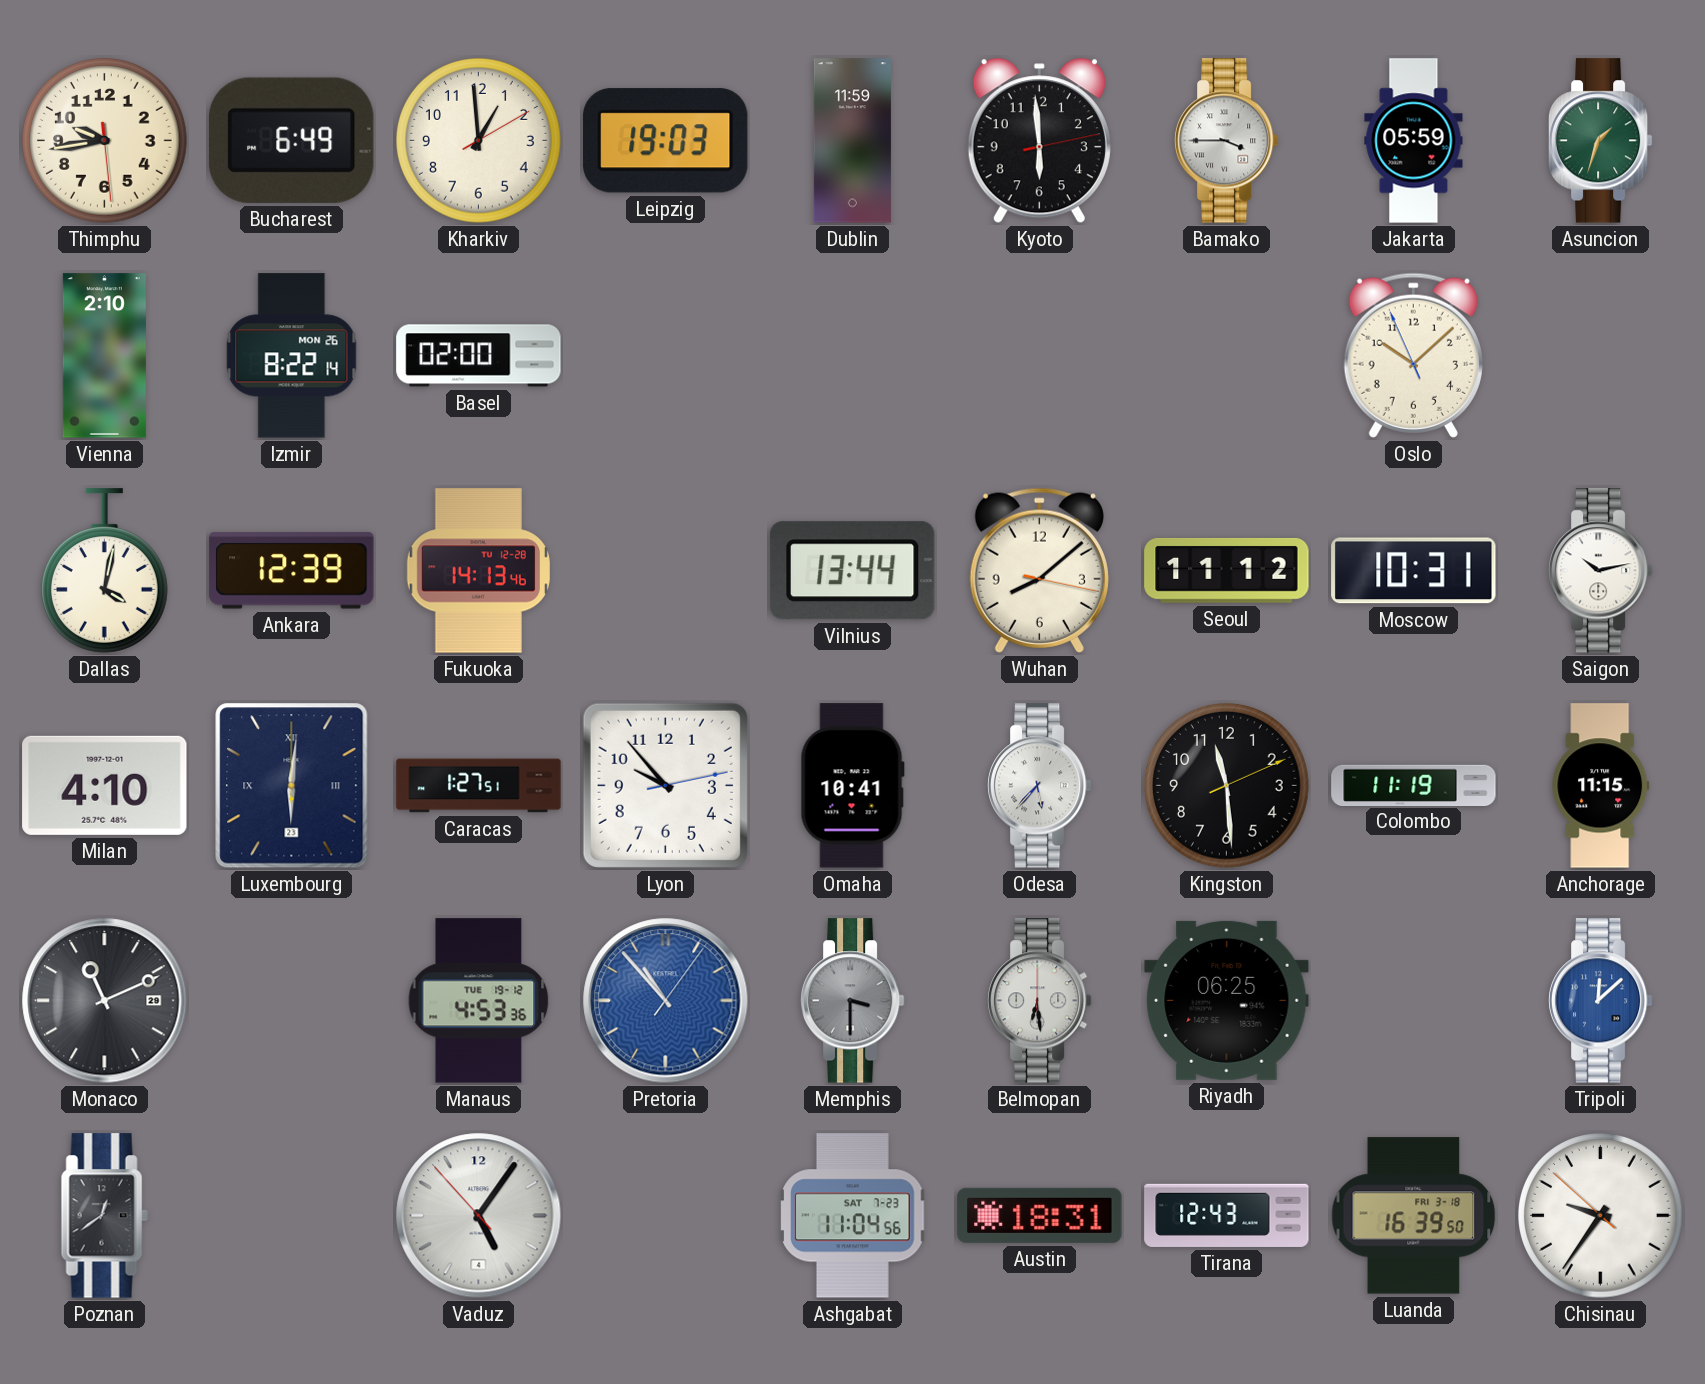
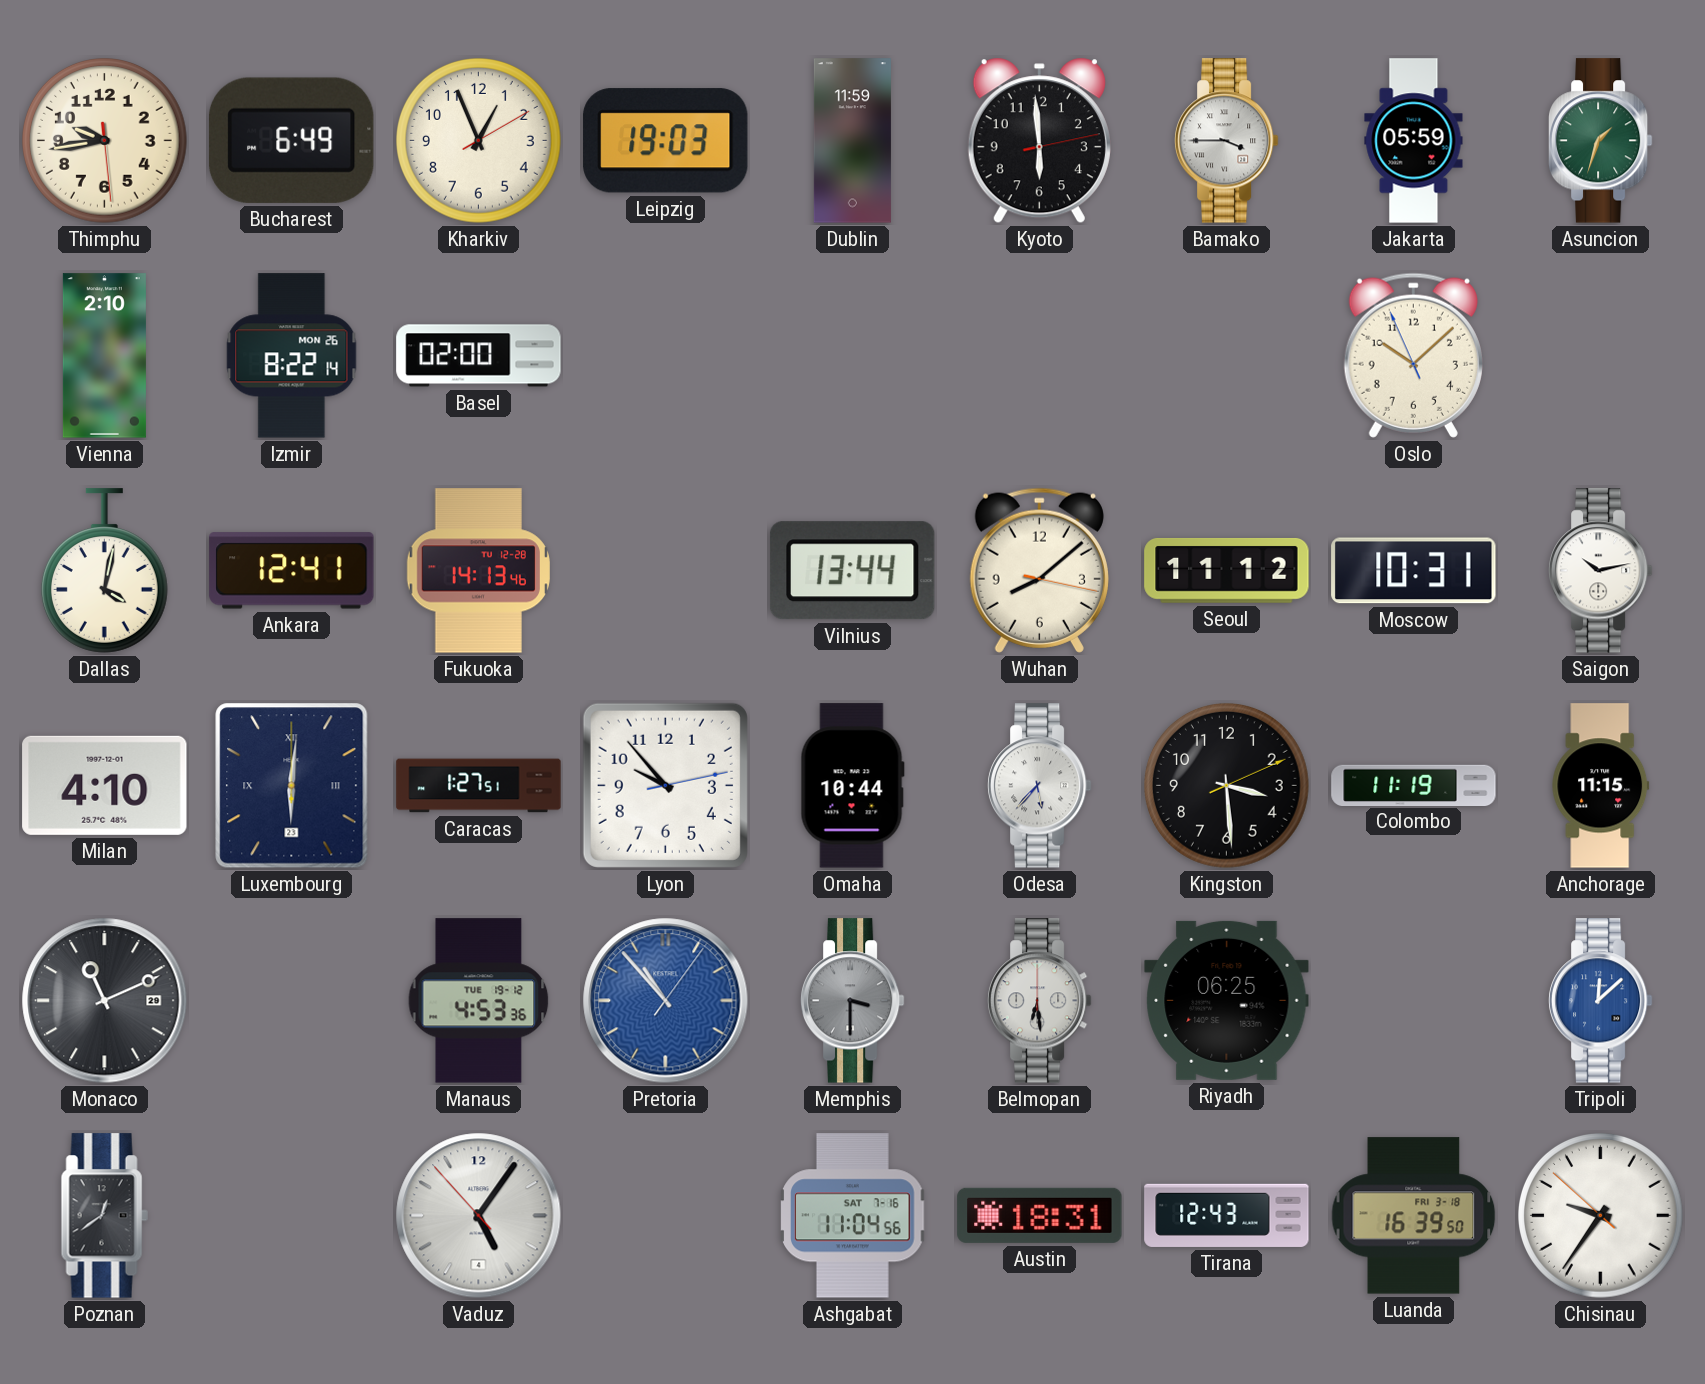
Kharkiv: 12:59 -> 12:56
Ankara: 12:39 -> 12:41
Omaha: 10:41 -> 10:44
Kingston: 11:29 -> 3:29
Ashgabat date: SAT 7-23 -> SAT 7-16
